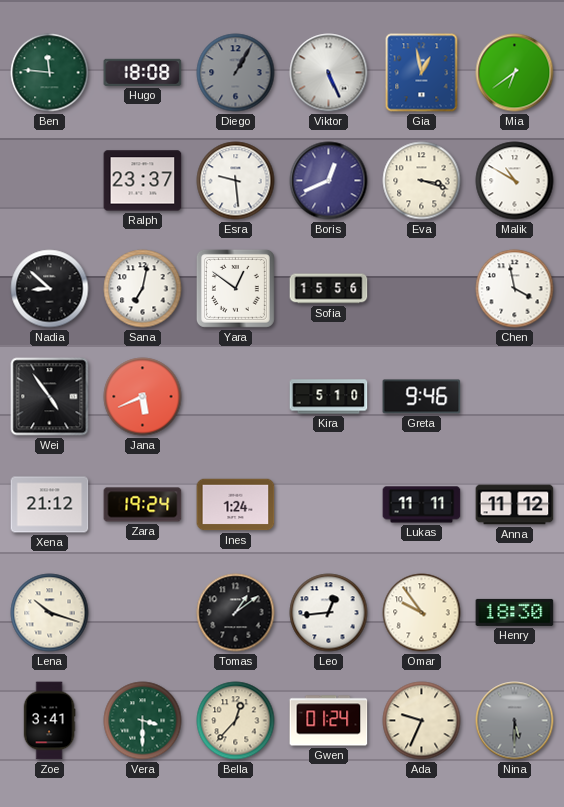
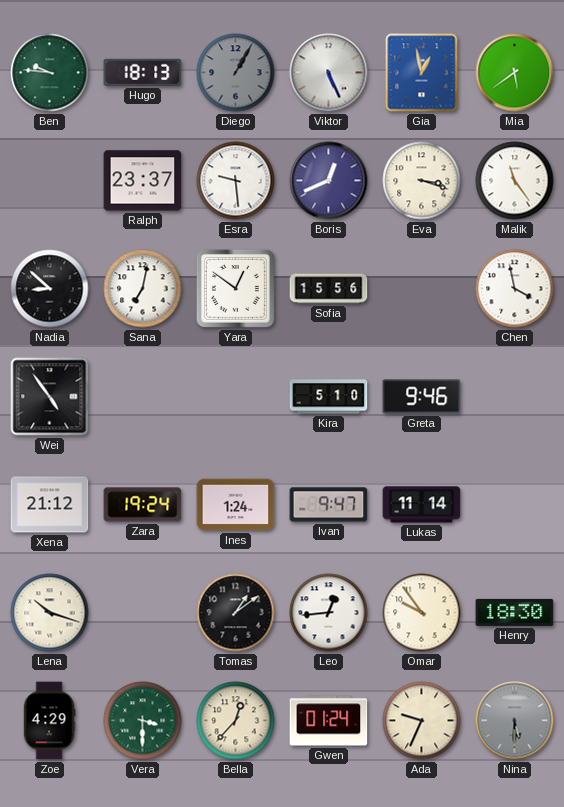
Ben: 11:46 -> 9:46
Hugo: 18:08 -> 18:13
Mia: 6:39 -> 5:39
Malik: 10:50 -> 11:24
Jana: 5:41 -> none
Ivan: none -> 9:47
Lukas: 11:11 -> 11:14
Anna: 11:12 -> none
Zoe: 3:41 -> 4:29
